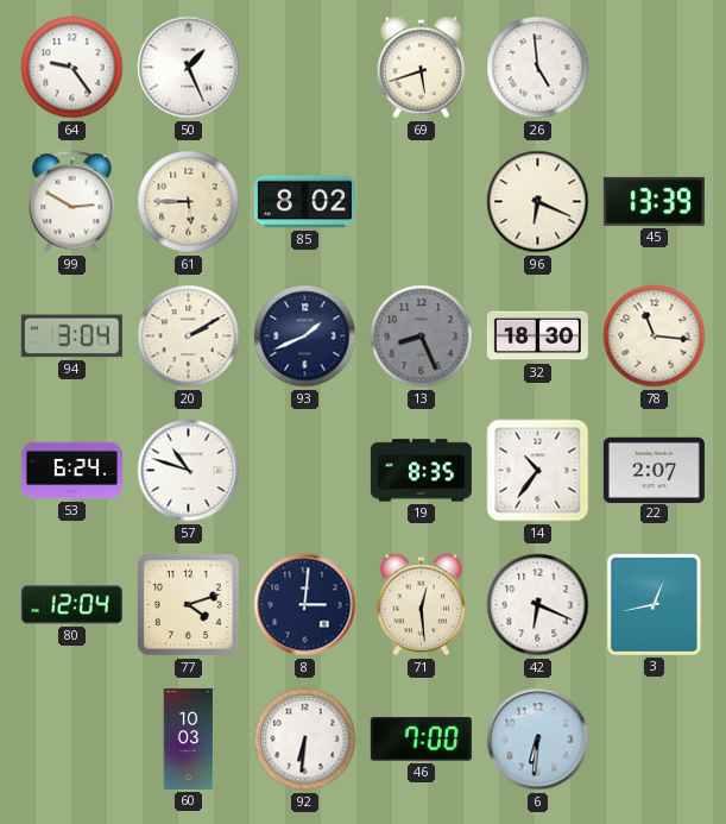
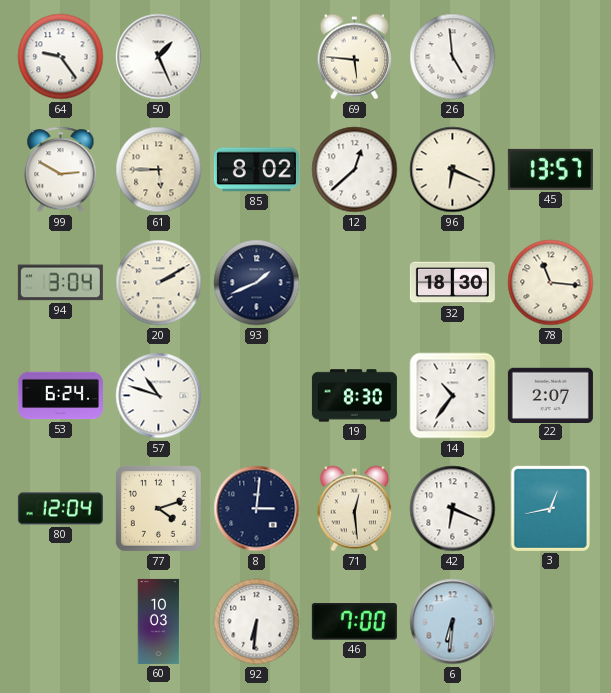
69: 5:42 -> 5:46
12: none -> 12:38
45: 13:39 -> 13:57
13: 8:26 -> none
19: 8:35 -> 8:30
